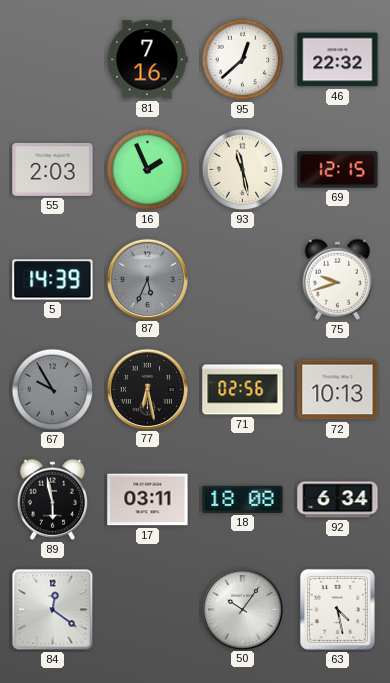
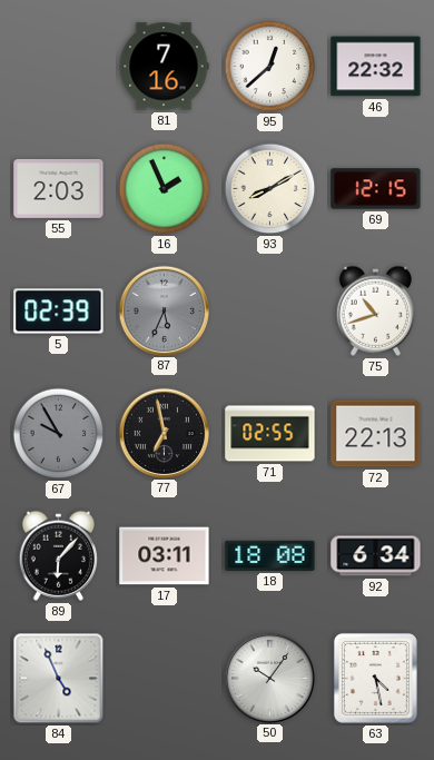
93: 11:28 -> 8:10
5: 14:39 -> 02:39
75: 9:42 -> 10:42
77: 6:28 -> 6:58
71: 02:56 -> 02:55
72: 10:13 -> 22:13
89: 5:58 -> 6:07
84: 12:21 -> 4:56
